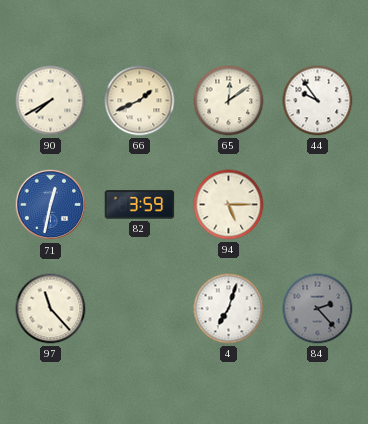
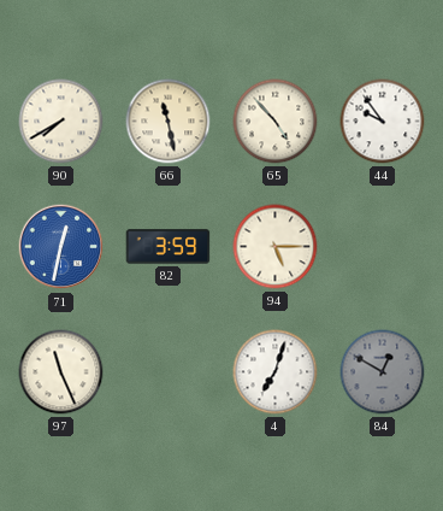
66: 1:41 -> 11:28
65: 12:09 -> 4:53
97: 11:23 -> 11:26
84: 2:23 -> 12:50
